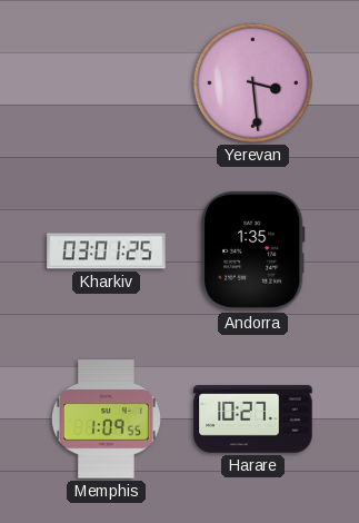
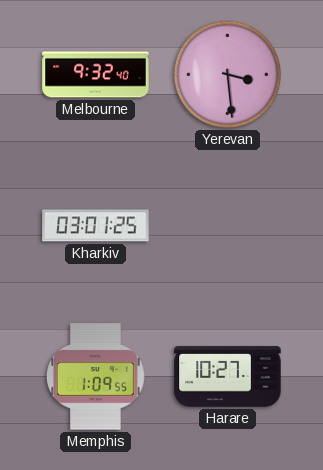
Melbourne: none -> 9:32
Andorra: 1:35 -> none
